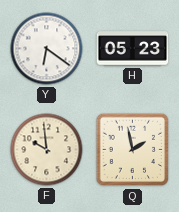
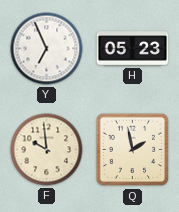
Y: 6:21 -> 6:56
